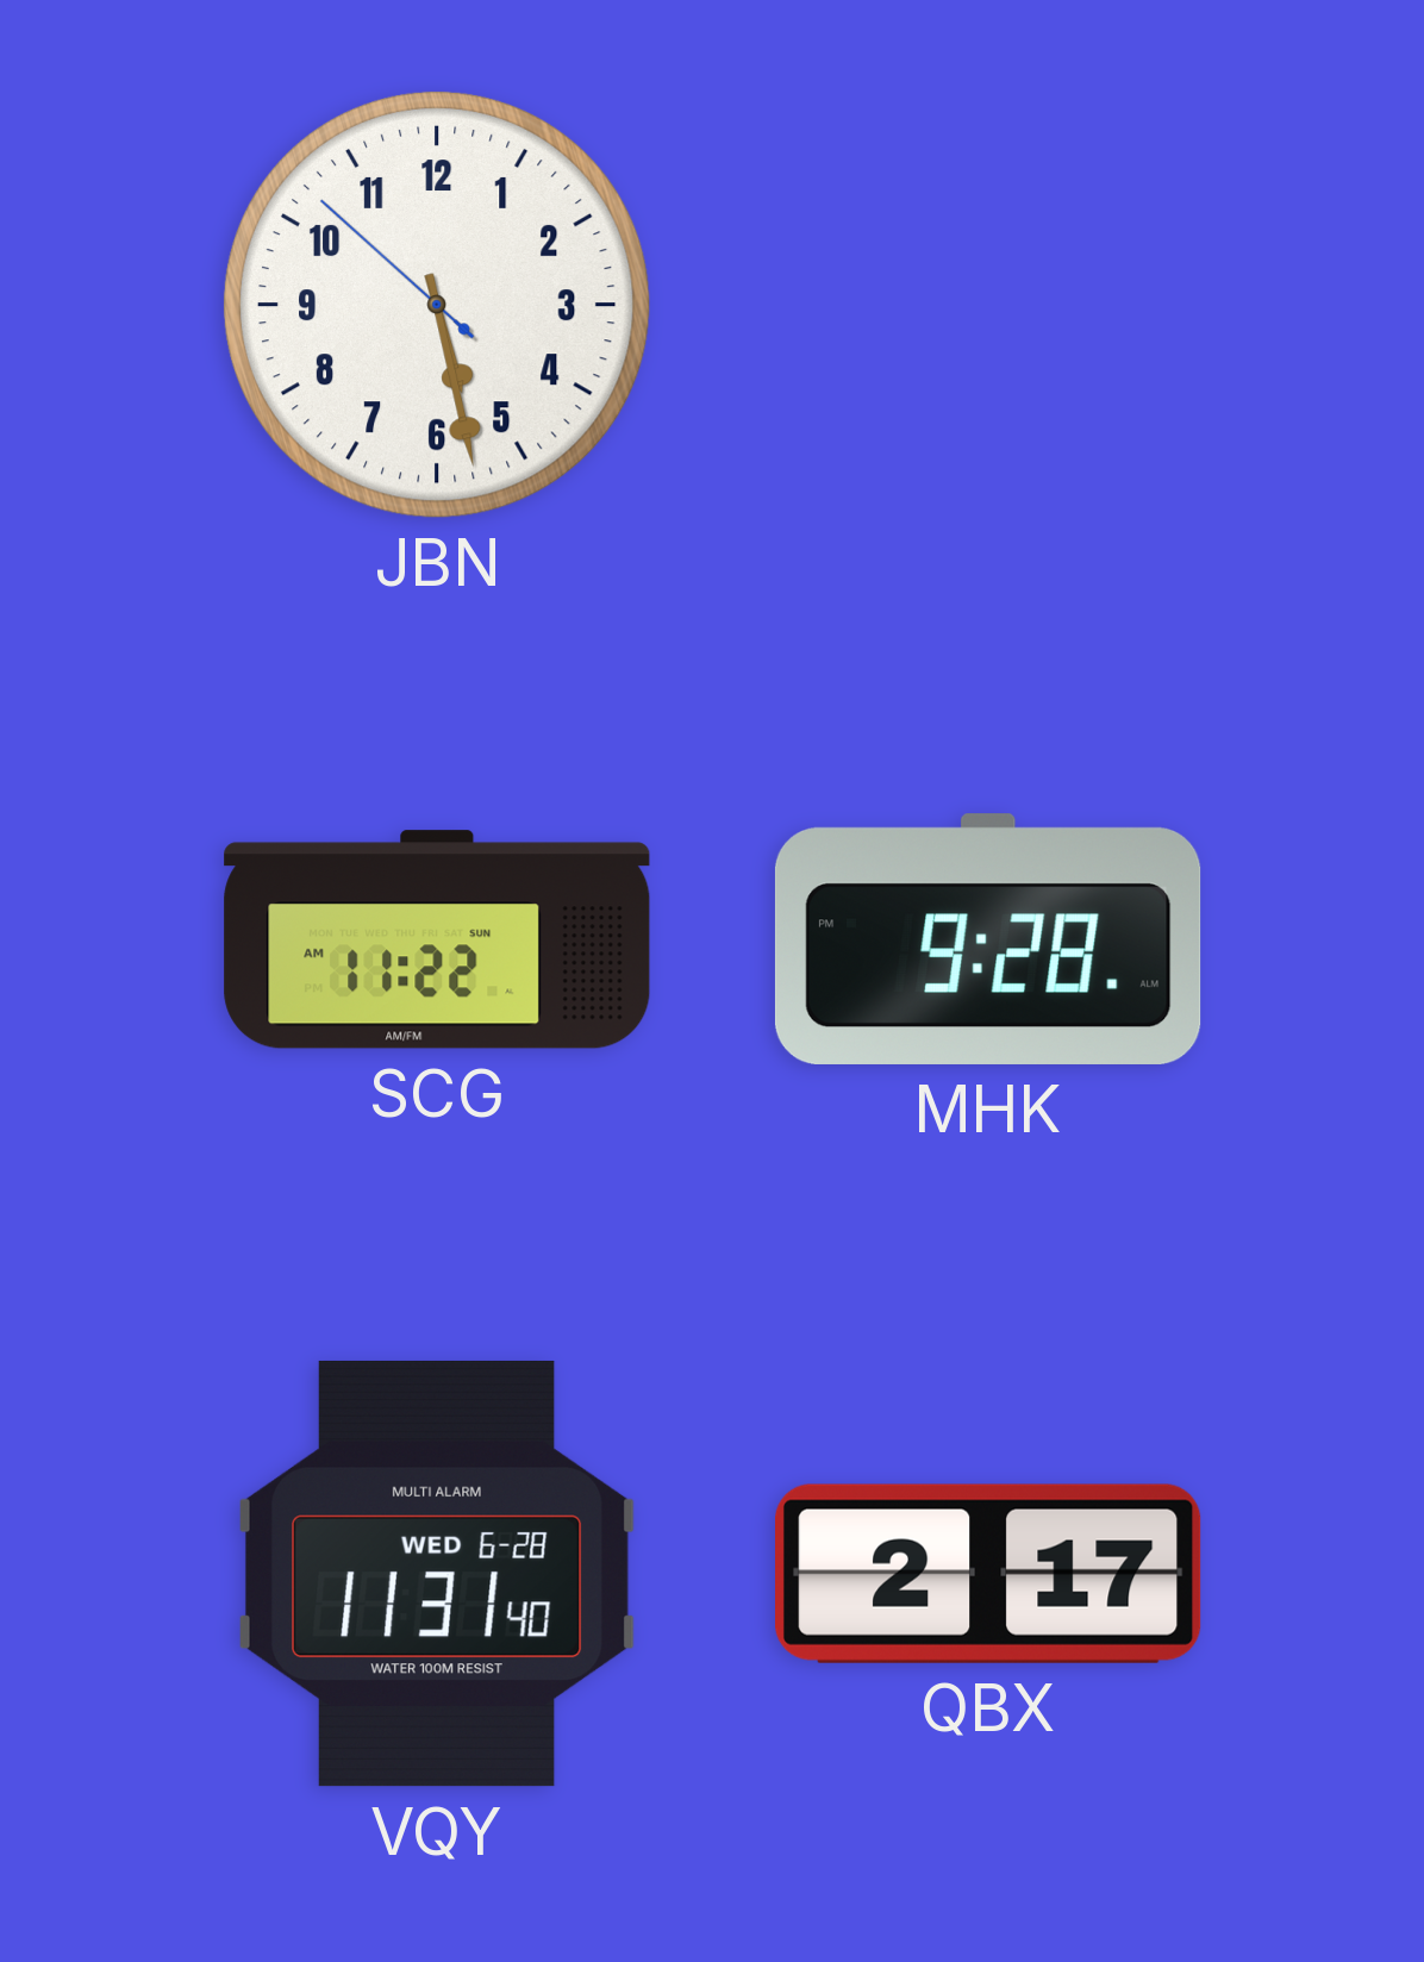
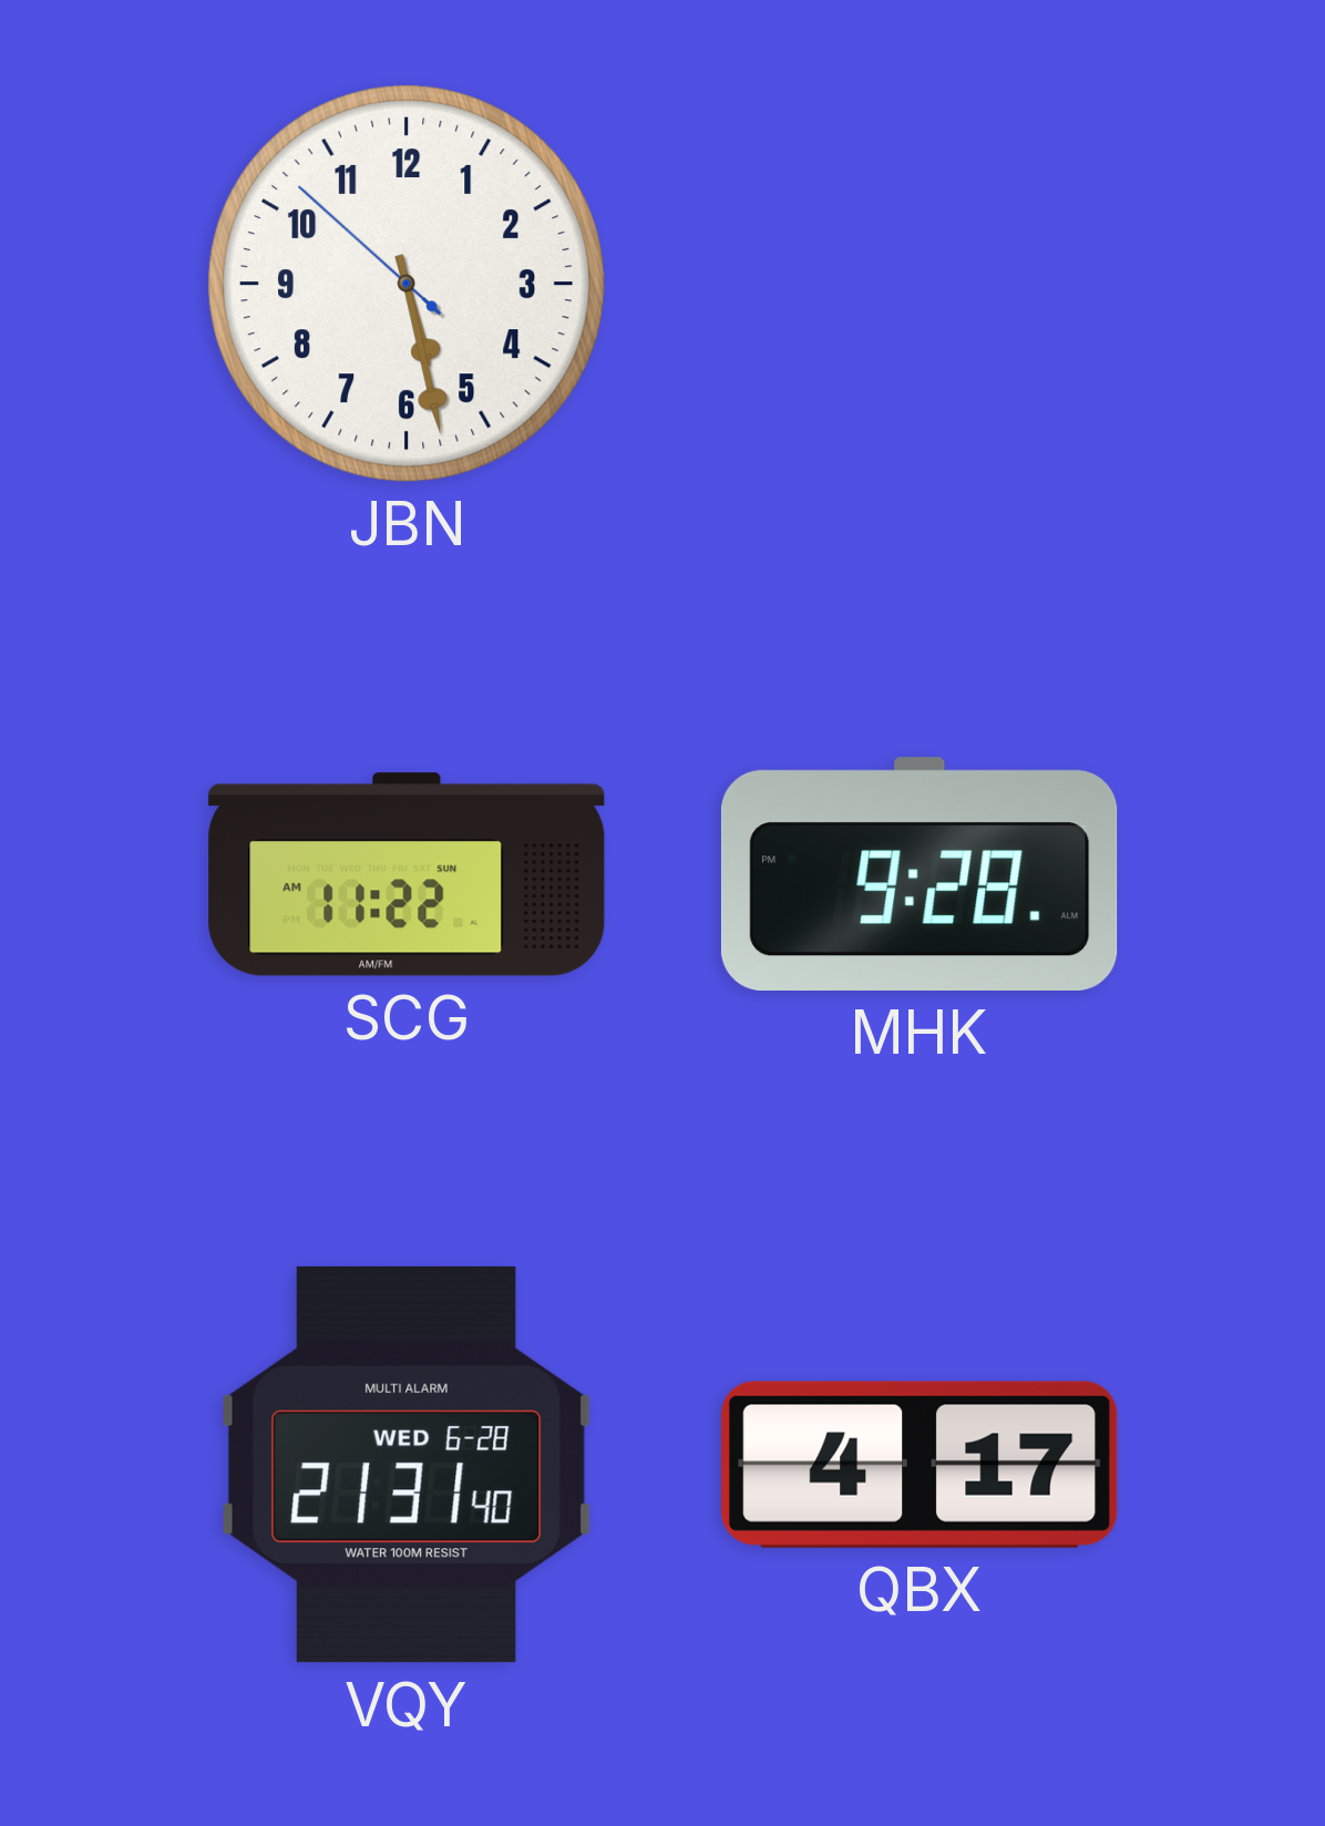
VQY: 11:31 -> 21:31
QBX: 2:17 -> 4:17
